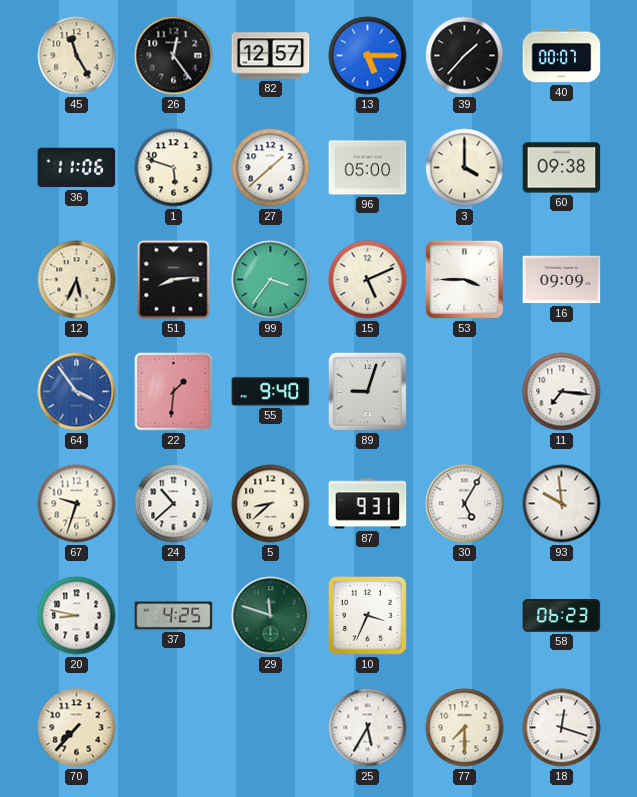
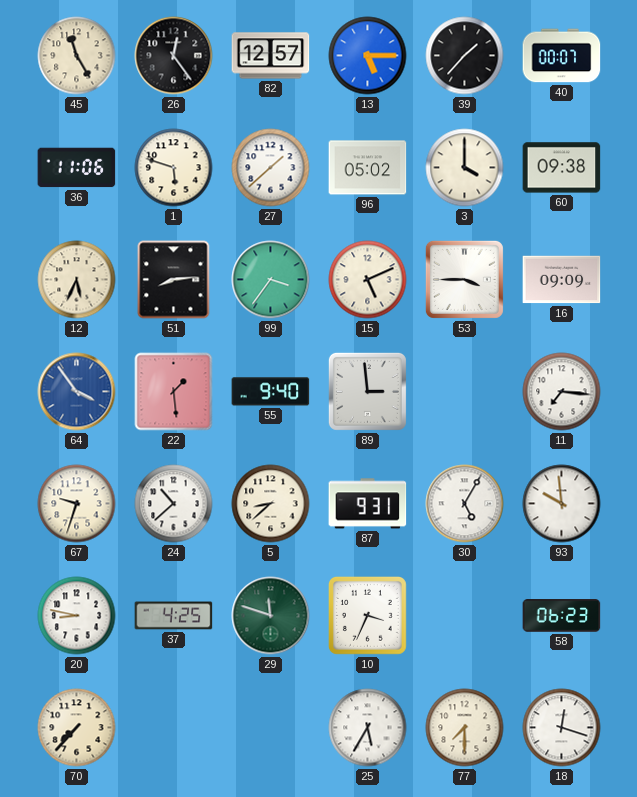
96: 05:00 -> 05:02
22: 1:31 -> 1:29
89: 9:03 -> 2:59
